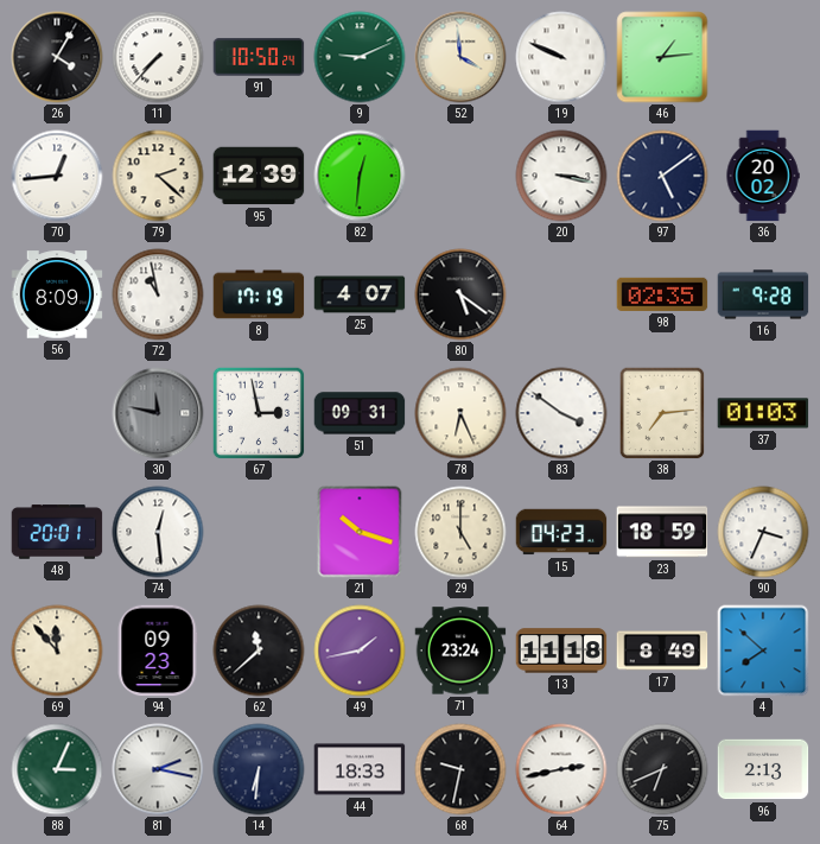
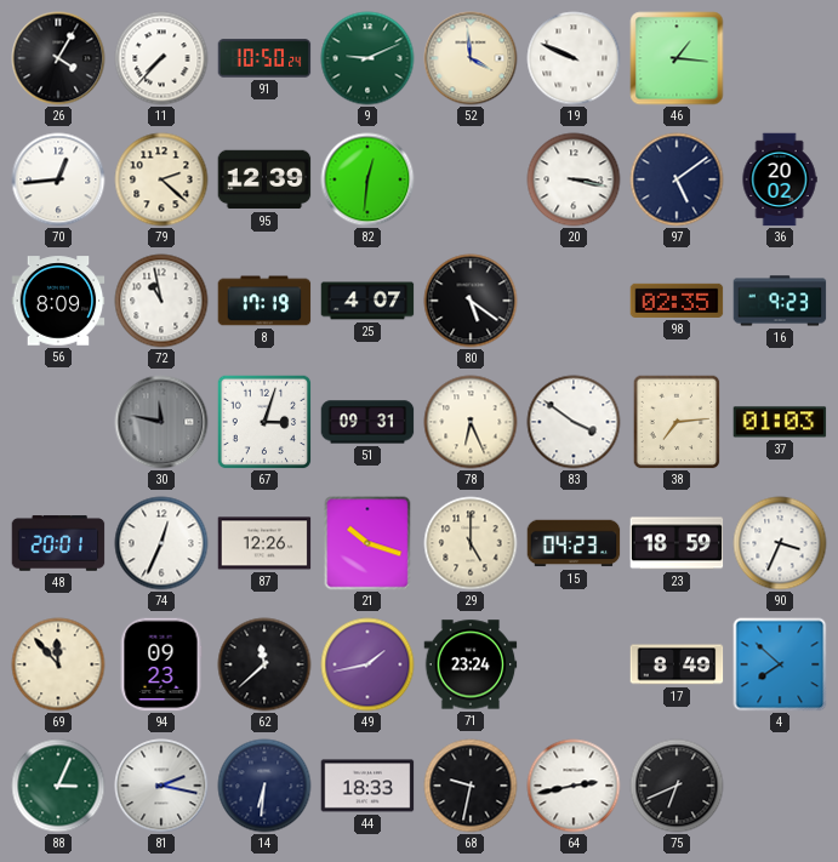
46: 1:14 -> 1:16
16: 9:28 -> 9:23
67: 2:58 -> 3:03
74: 12:29 -> 12:34
87: none -> 12:26
13: 11:18 -> none
96: 2:13 -> none
